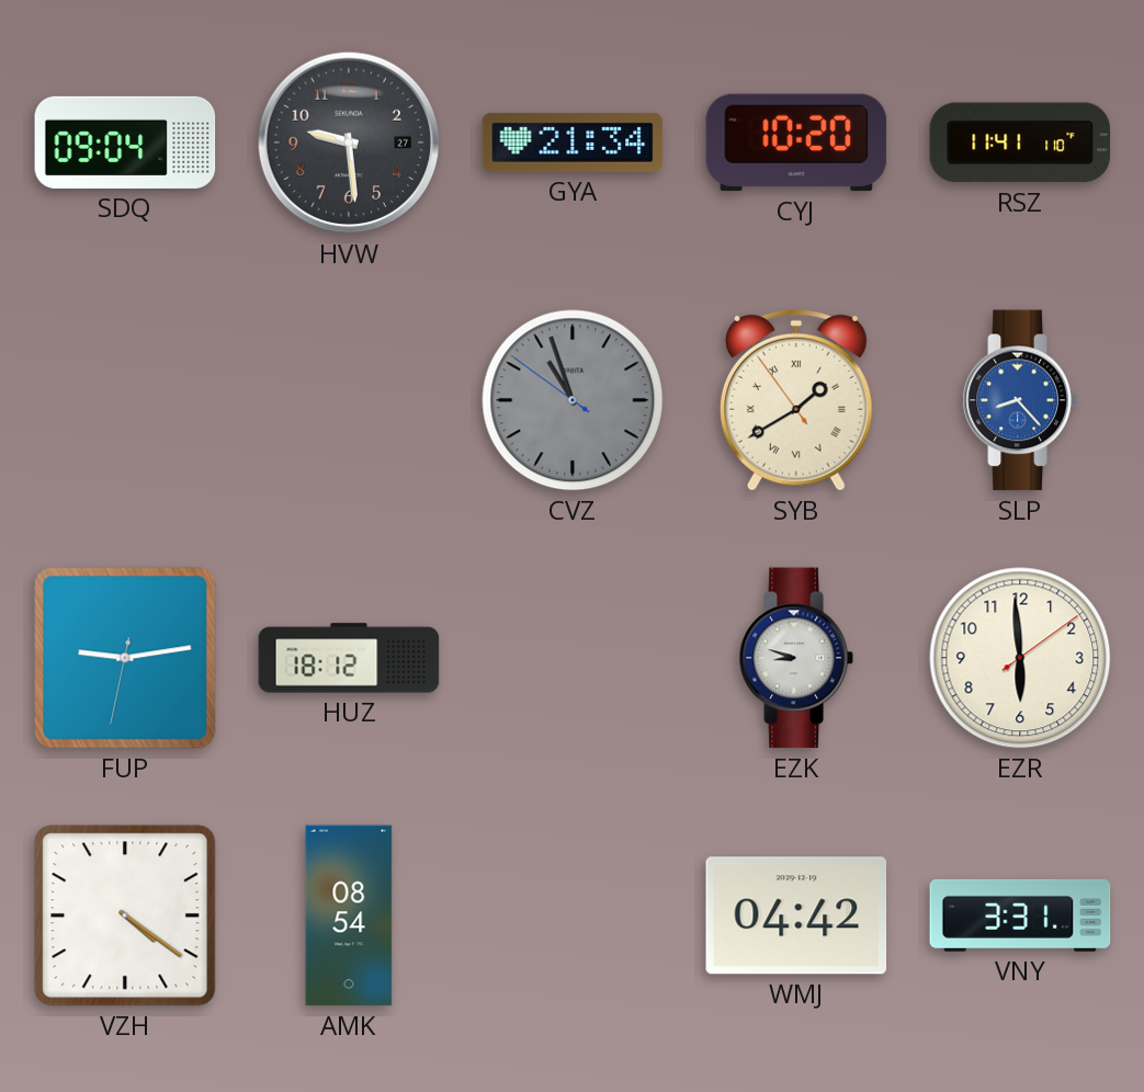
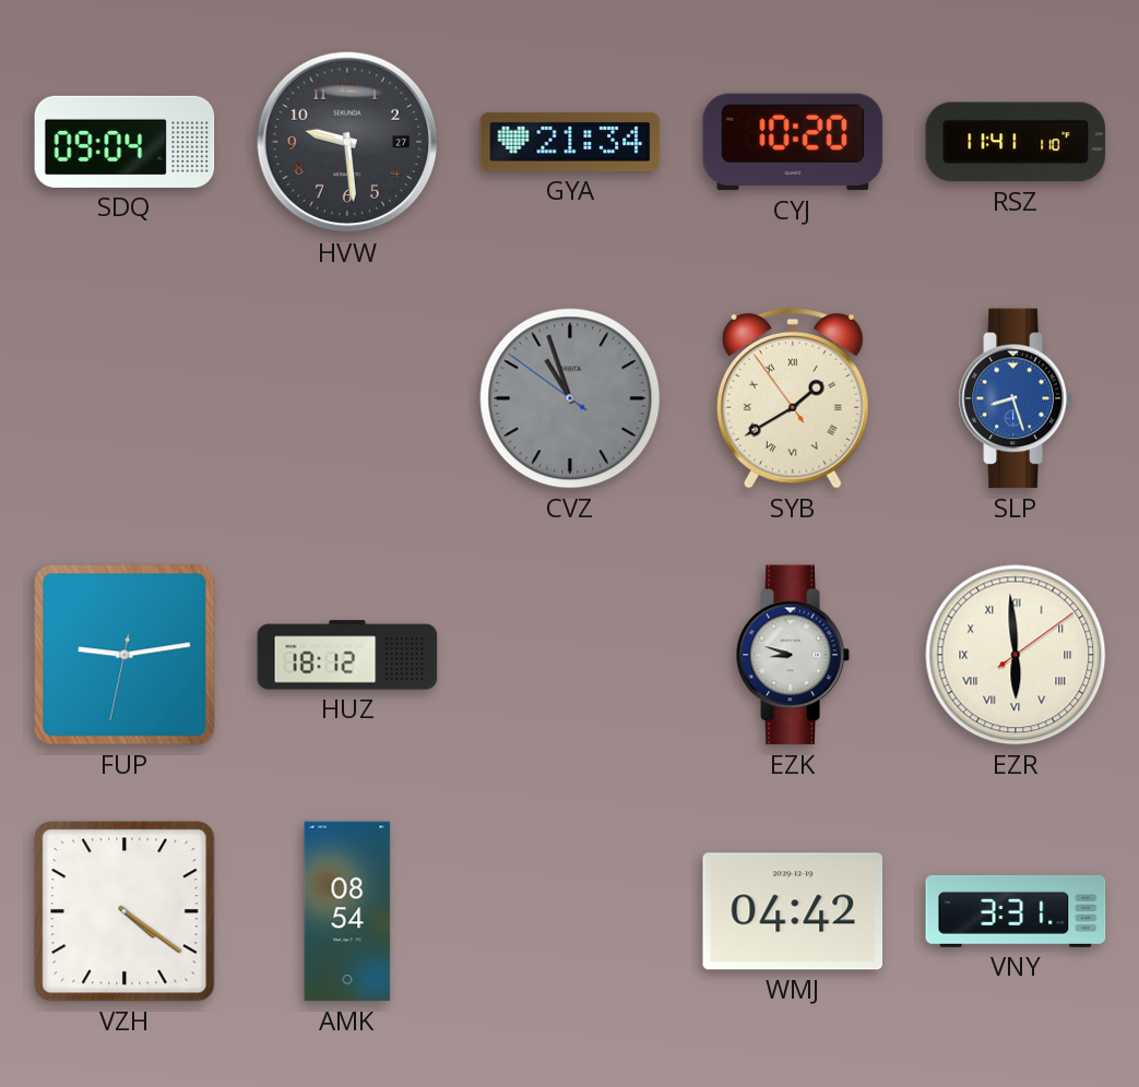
SLP: 8:23 -> 8:27
EZR numerals: Arabic -> Roman
